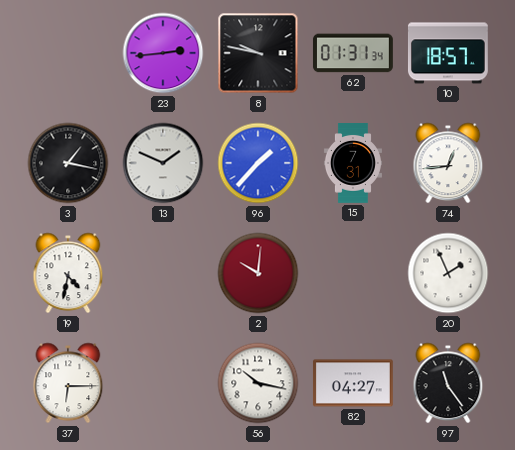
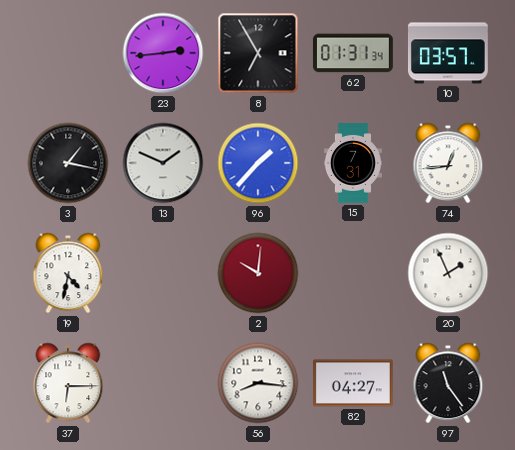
8: 9:47 -> 6:55
10: 18:57 -> 03:57
56: 10:17 -> 8:16
